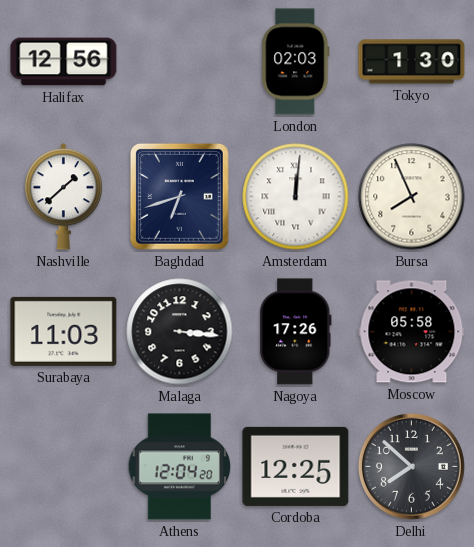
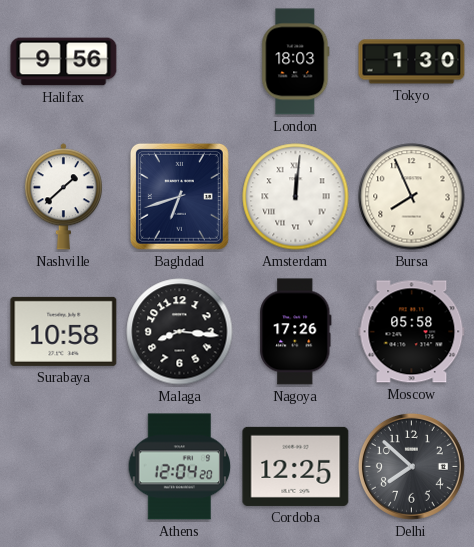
Halifax: 12:56 -> 9:56
London: 02:03 -> 18:03
Surabaya: 11:03 -> 10:58
Malaga: 3:16 -> 8:16
